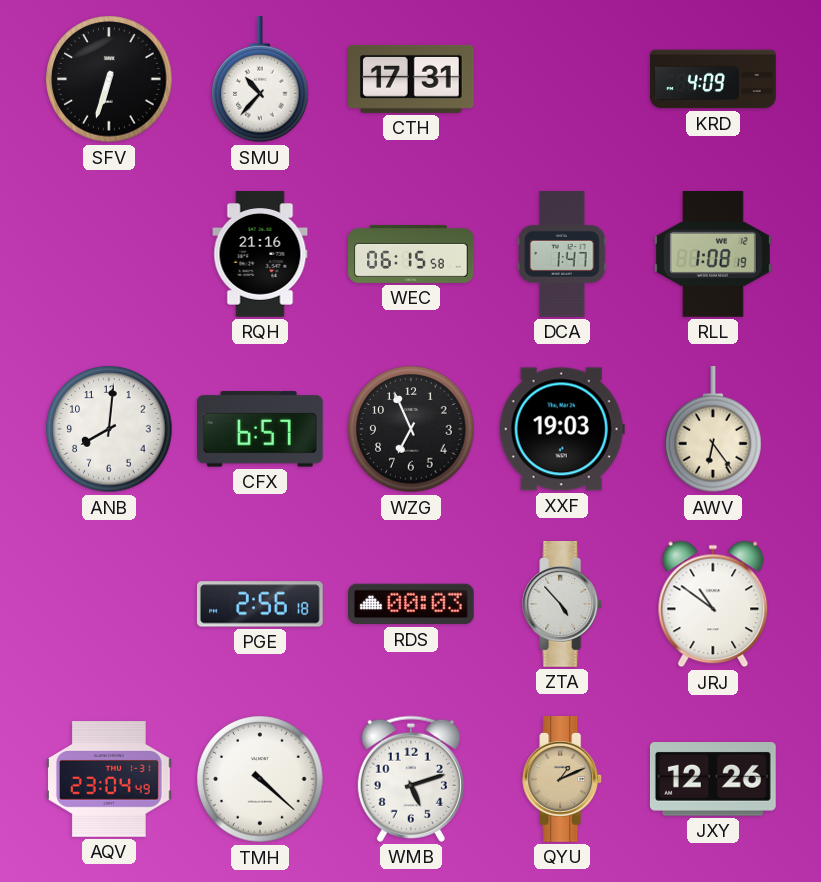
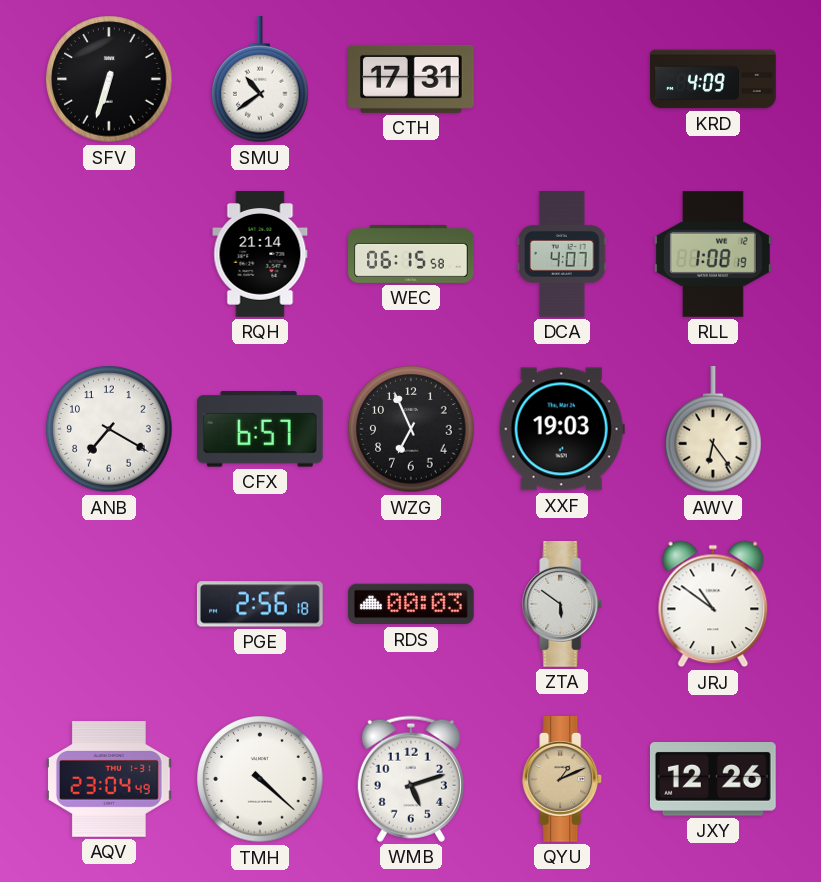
SMU: 10:37 -> 10:39
RQH: 21:16 -> 21:14
DCA: 1:47 -> 4:07
ANB: 8:01 -> 7:20
ZTA: 4:53 -> 5:51
